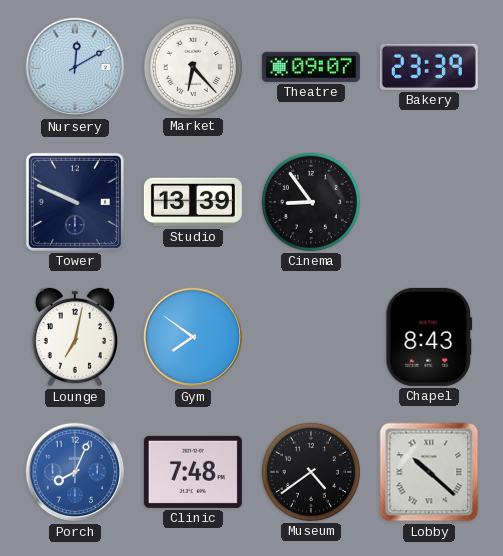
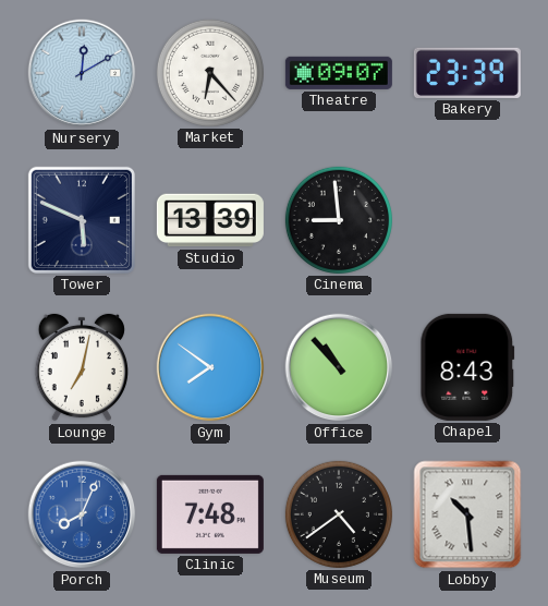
Tower: 9:49 -> 5:49
Cinema: 8:54 -> 8:59
Office: none -> 10:53
Lobby: 10:22 -> 10:29
